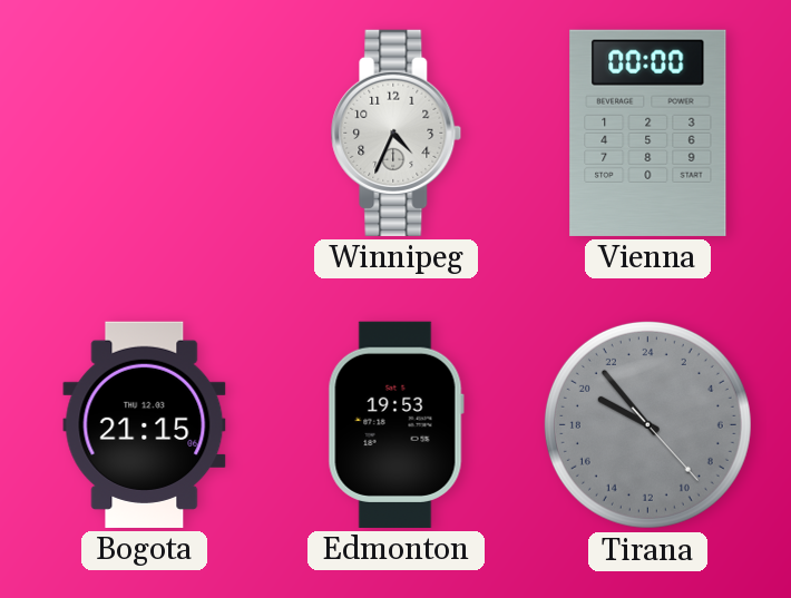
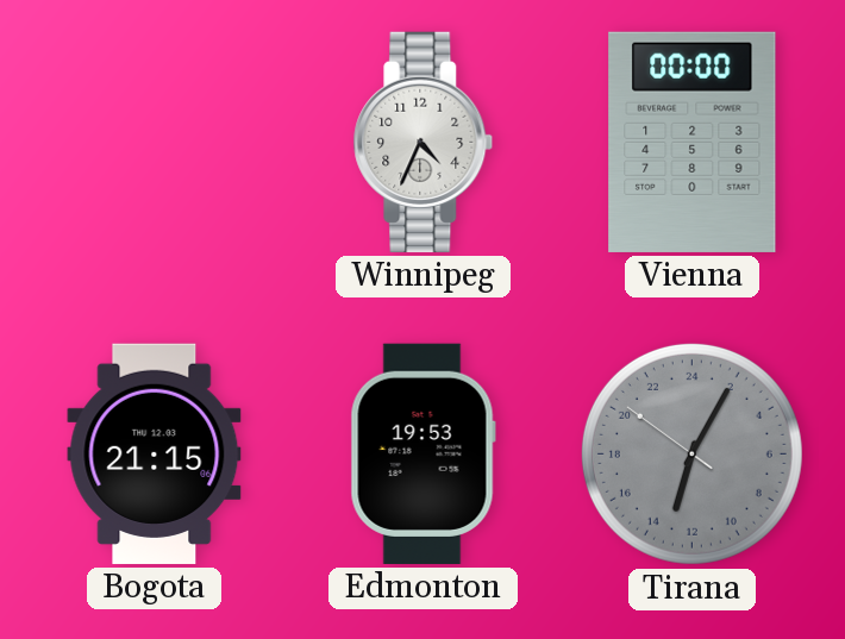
Tirana: 19:53 -> 13:04
